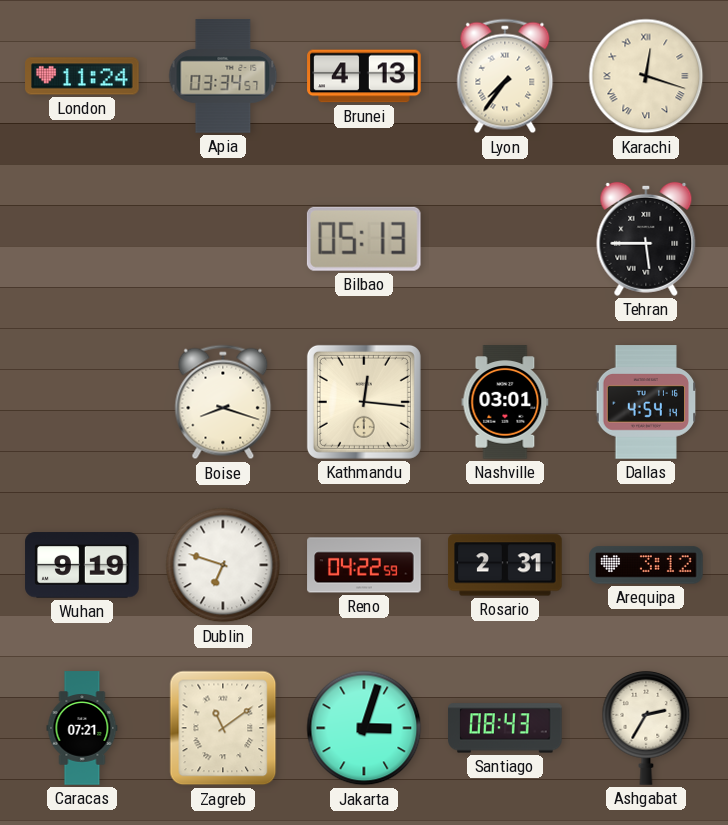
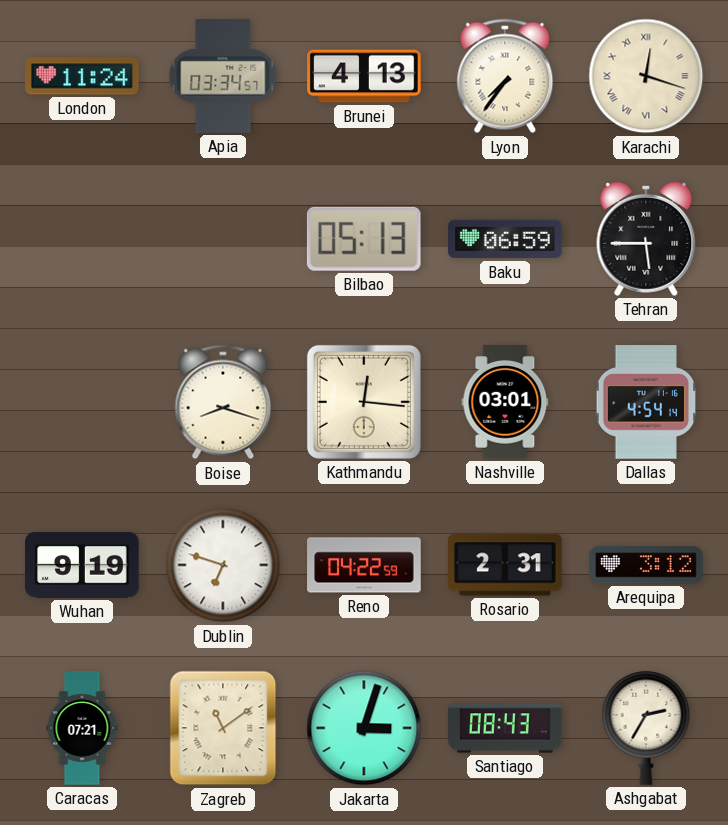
Baku: none -> 06:59
